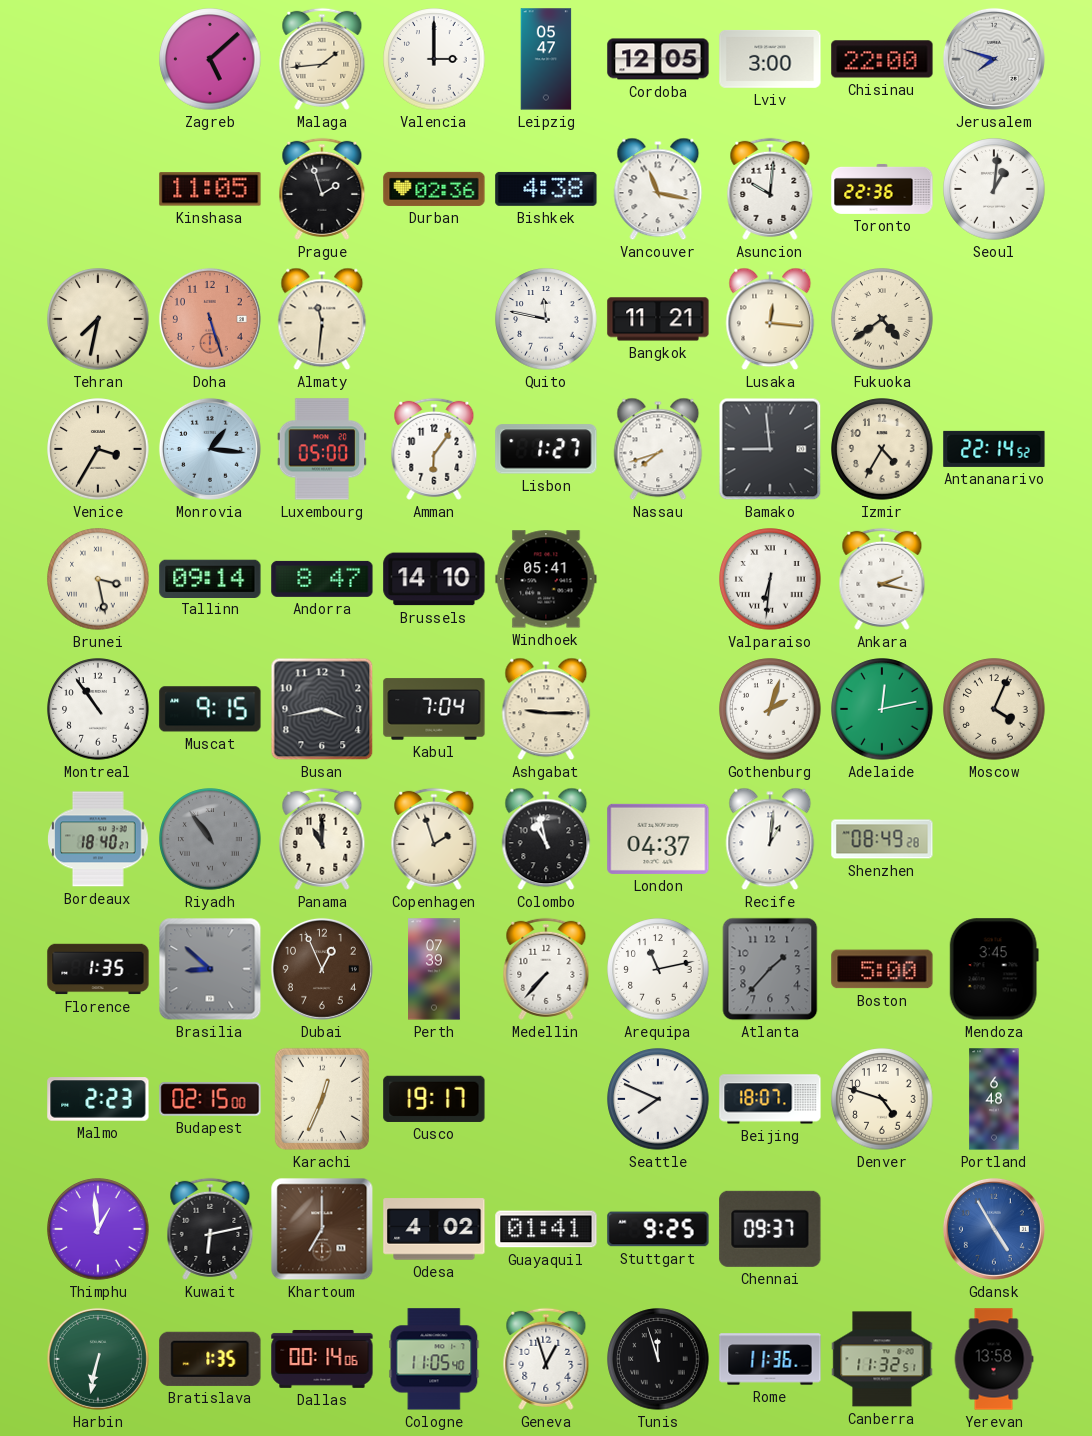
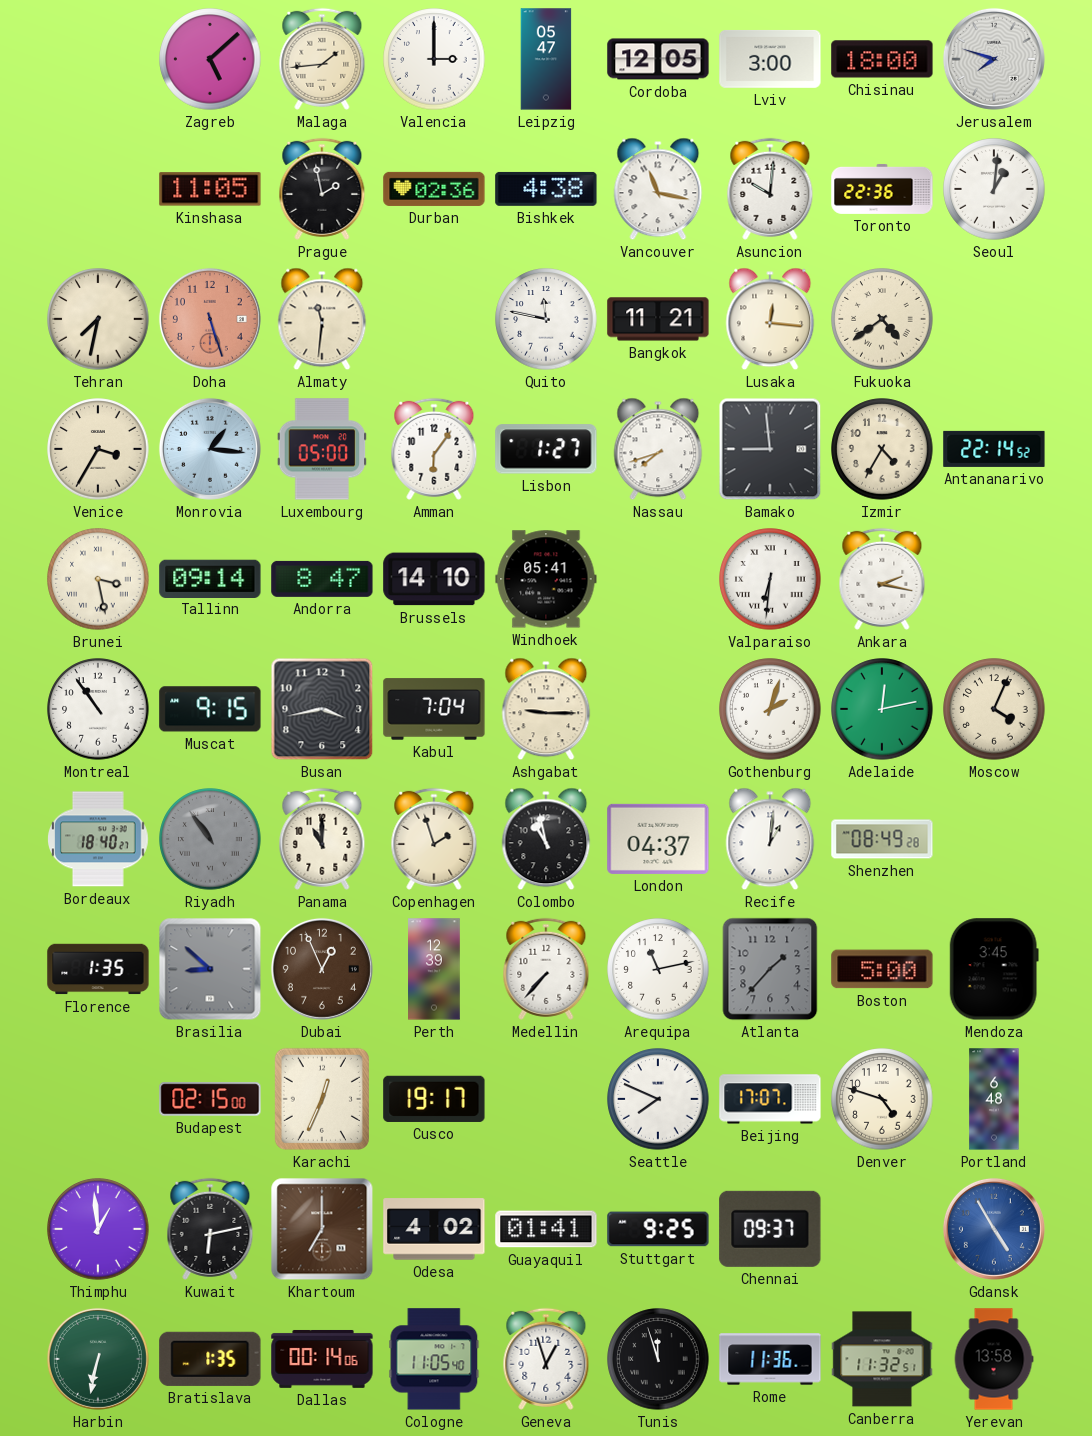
Chisinau: 22:00 -> 18:00
Prague: 1:57 -> 1:58
Perth: 07:39 -> 12:39
Malmo: 2:23 -> none
Beijing: 18:07 -> 17:07
